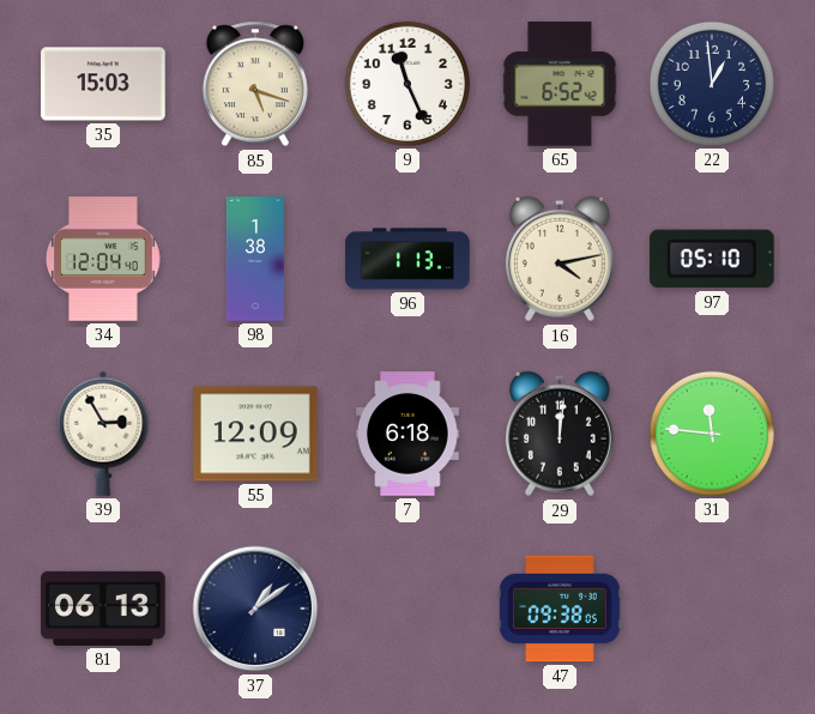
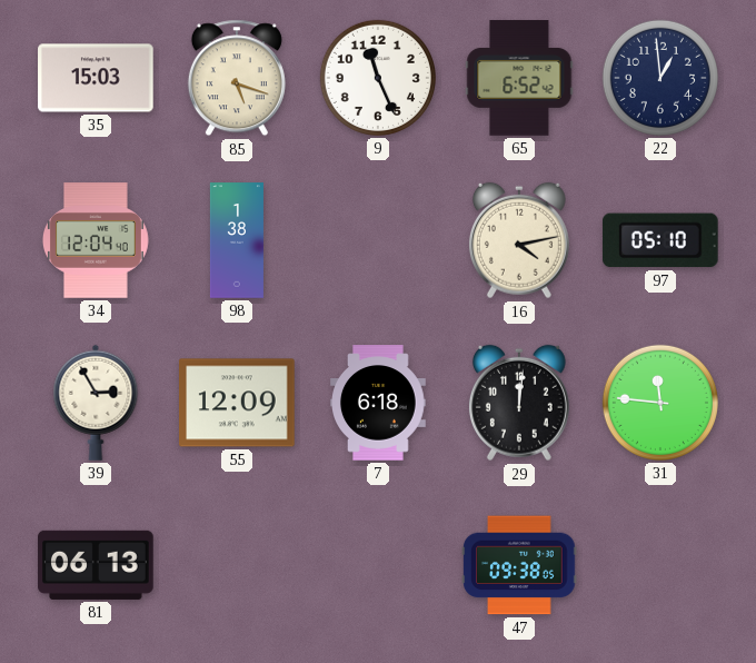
96: 1:13 -> none
37: 1:09 -> none
